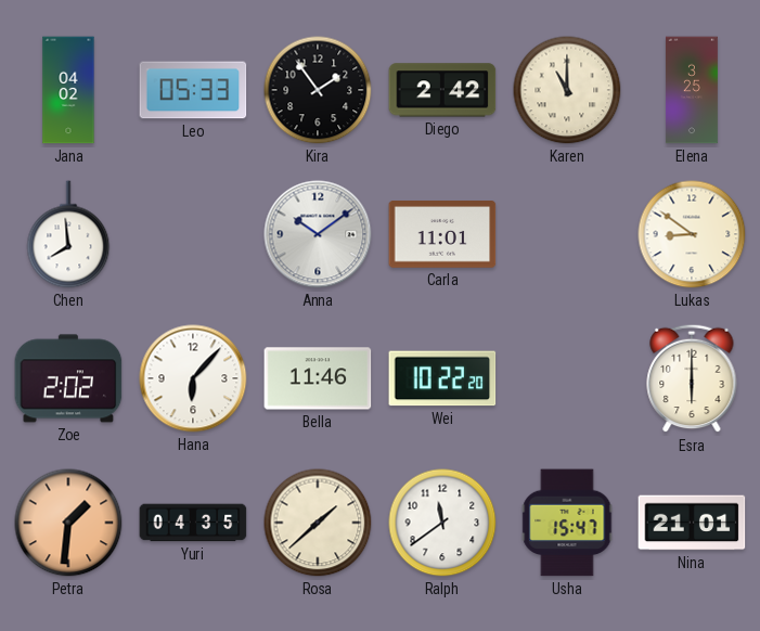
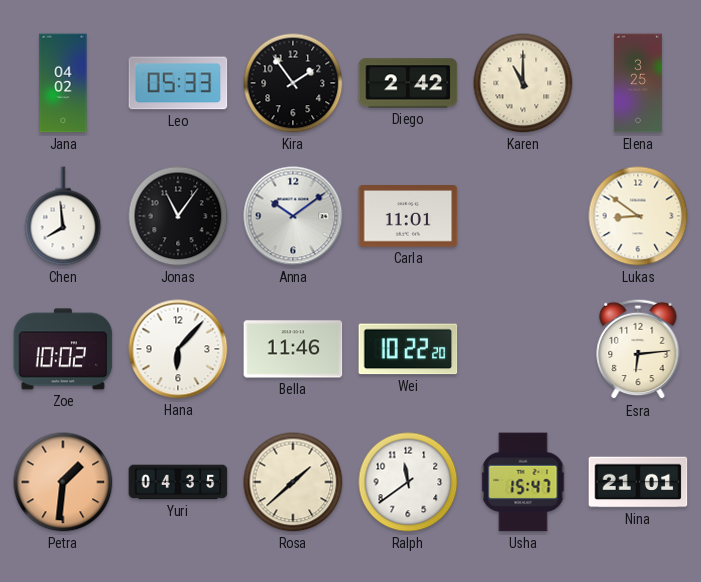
Jonas: none -> 11:06
Zoe: 2:02 -> 10:02
Esra: 6:00 -> 6:14
